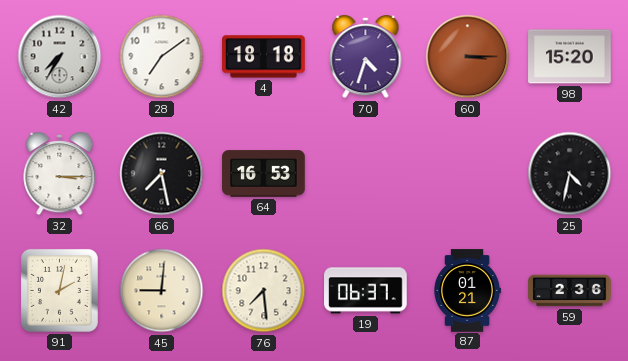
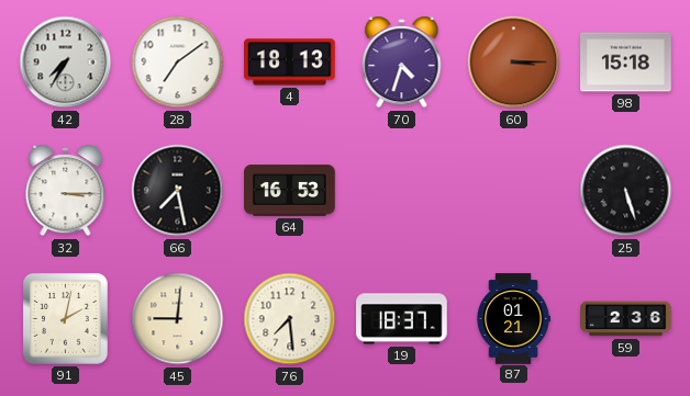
4: 18:18 -> 18:13
98: 15:20 -> 15:18
25: 4:32 -> 5:27
19: 06:37 -> 18:37
